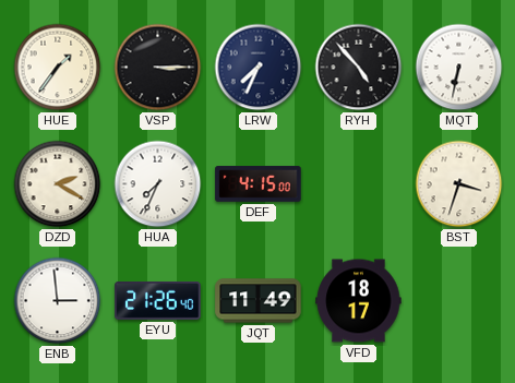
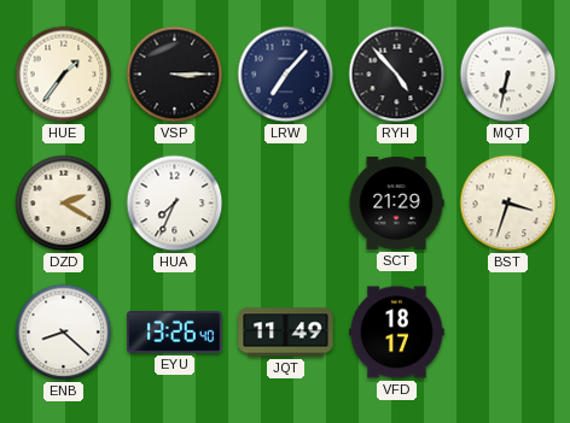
LRW: 7:34 -> 7:07
DEF: 4:15 -> none
SCT: none -> 21:29
ENB: 2:59 -> 8:22
EYU: 21:26 -> 13:26
